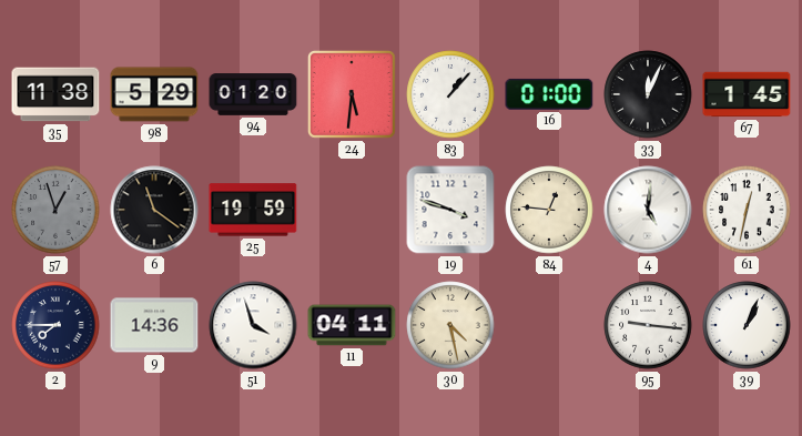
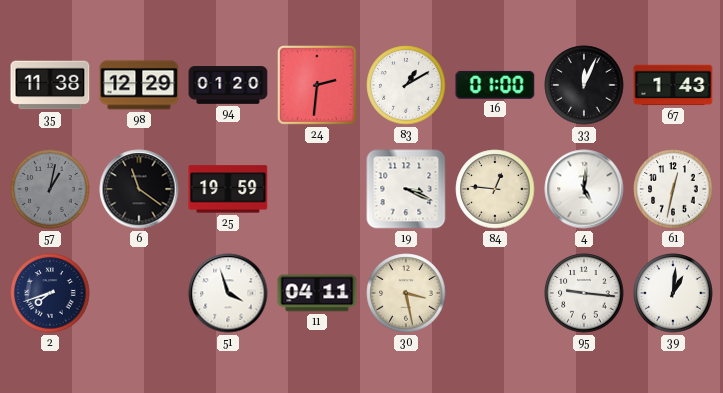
98: 5:29 -> 12:29
24: 5:31 -> 2:31
83: 1:07 -> 1:10
67: 1:45 -> 1:43
57: 12:57 -> 1:02
19: 3:48 -> 3:19
2: 7:45 -> 7:42
9: 14:36 -> none
30: 4:28 -> 3:28
39: 1:04 -> 1:01
